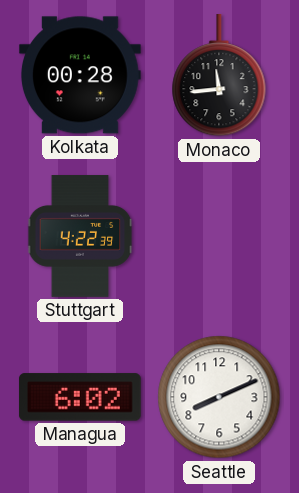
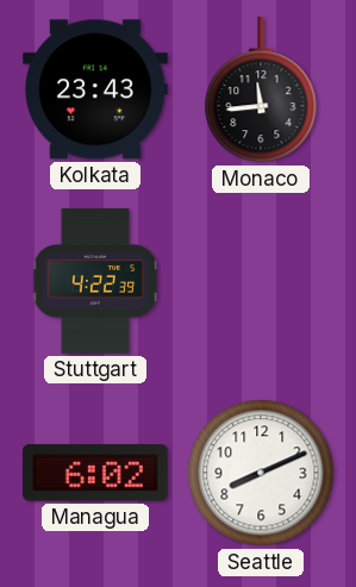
Kolkata: 00:28 -> 23:43
